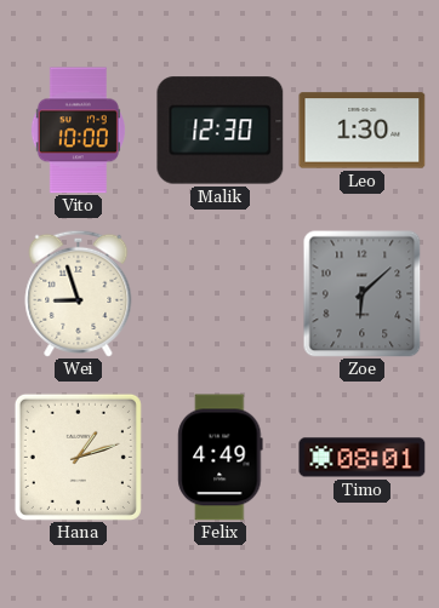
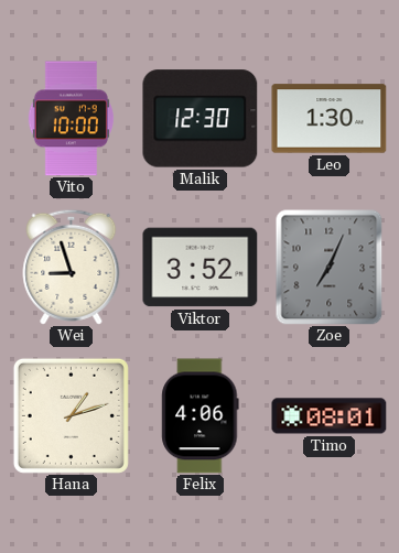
Viktor: none -> 3:52
Zoe: 6:08 -> 7:04
Felix: 4:49 -> 4:06
